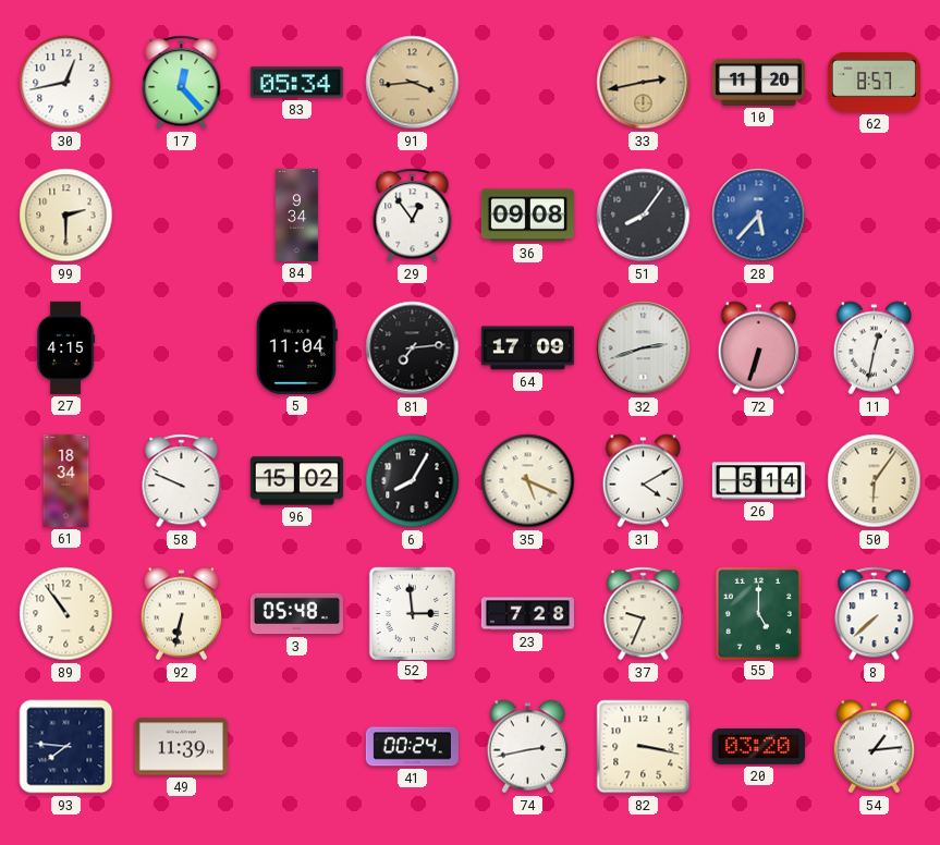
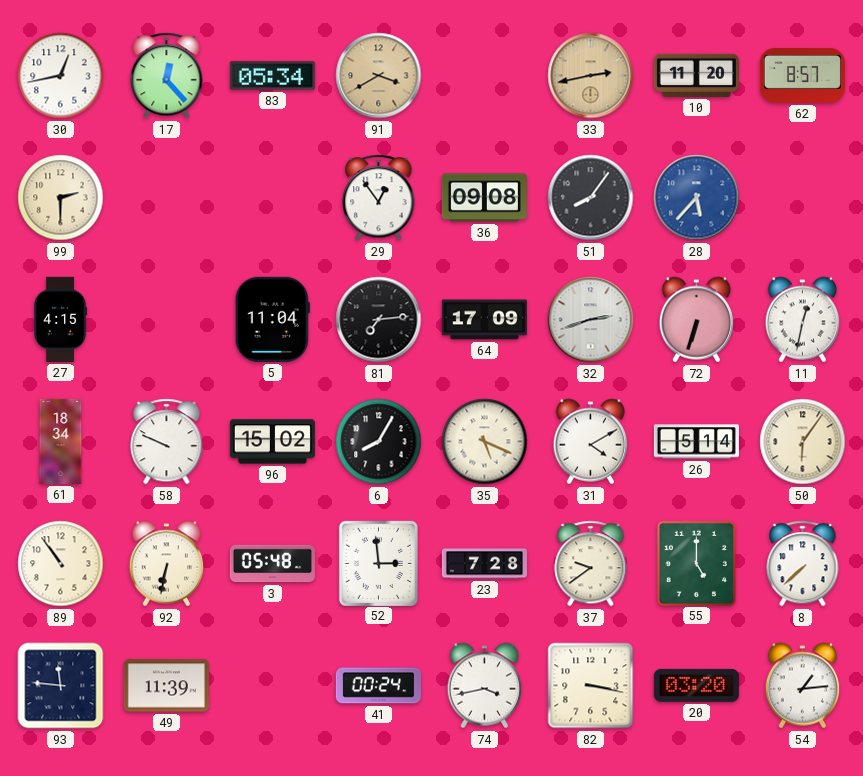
91: 3:44 -> 3:40
84: 9:34 -> none
37: 9:34 -> 9:39
93: 7:46 -> 11:46
74: 2:43 -> 3:43
